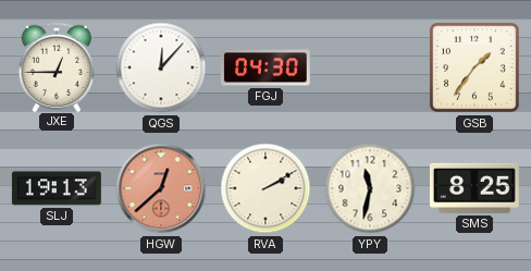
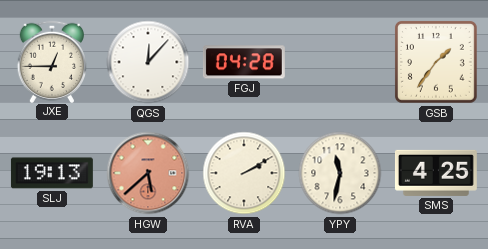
FGJ: 04:30 -> 04:28
HGW: 12:38 -> 5:38
SMS: 8:25 -> 4:25
